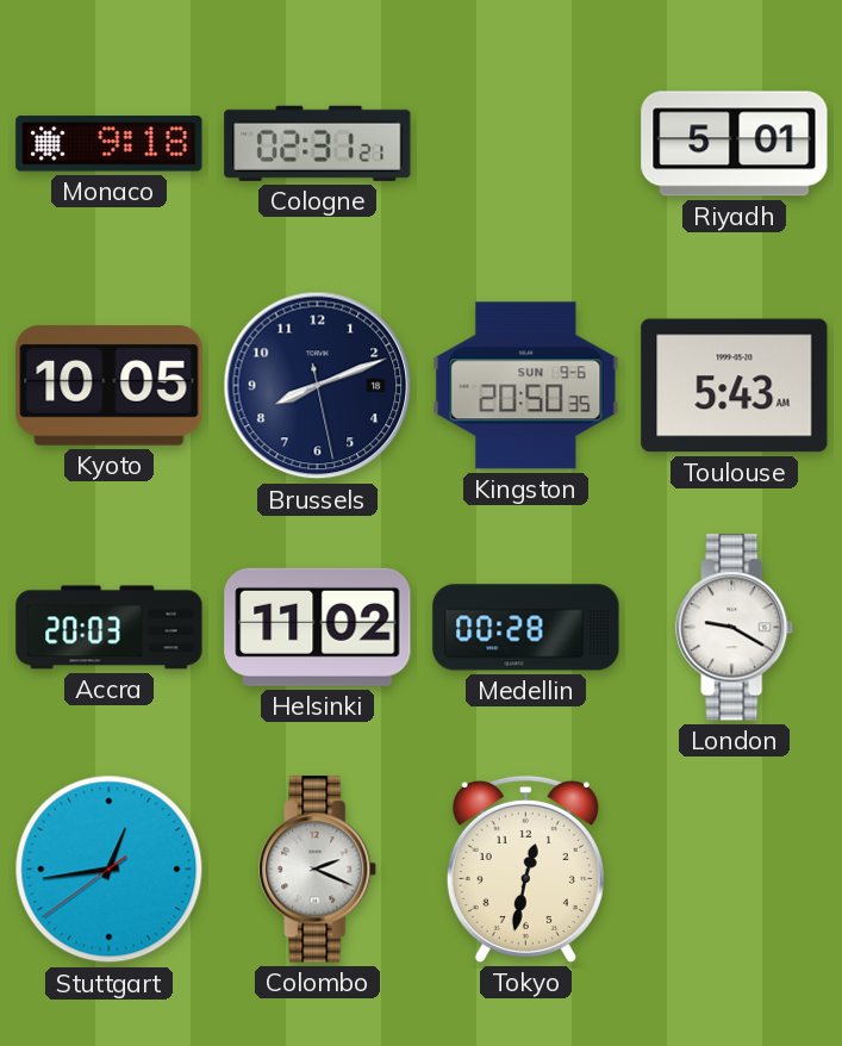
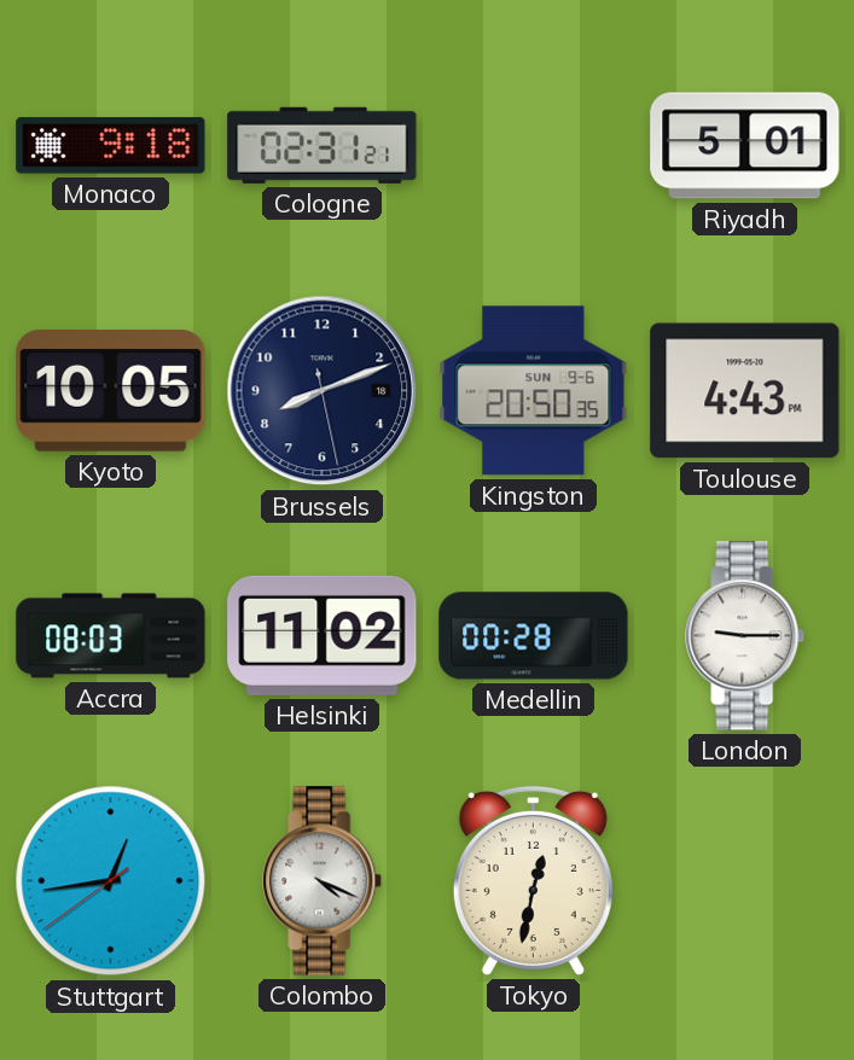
Toulouse: 5:43 -> 4:43
Accra: 20:03 -> 08:03
London: 9:20 -> 9:15
Colombo: 2:19 -> 4:19
